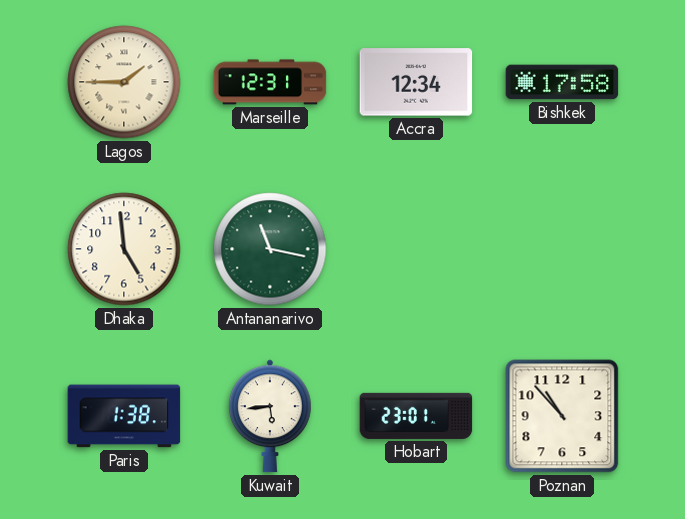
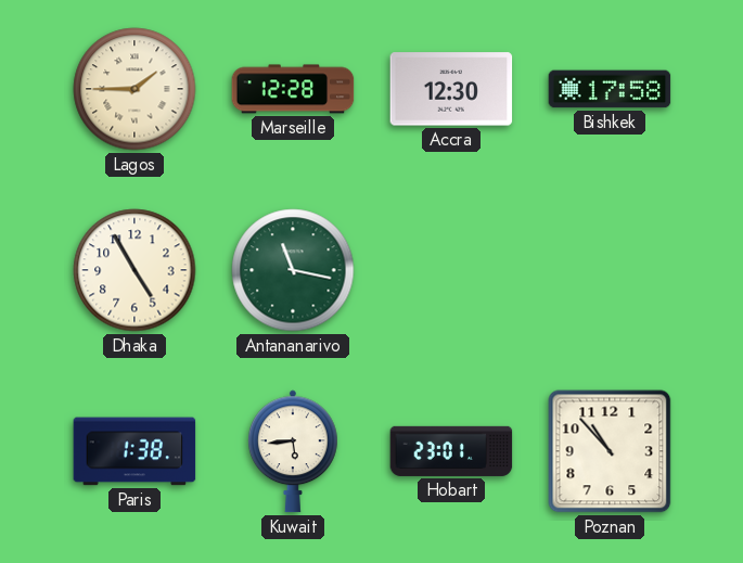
Marseille: 12:31 -> 12:28
Accra: 12:34 -> 12:30
Dhaka: 4:59 -> 4:55
